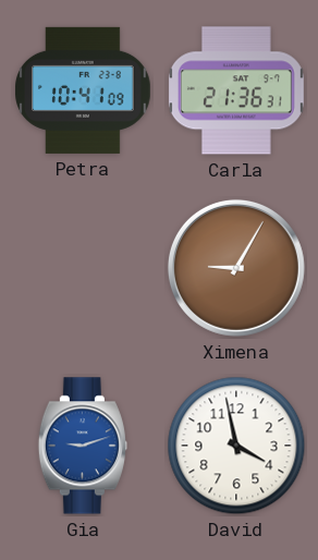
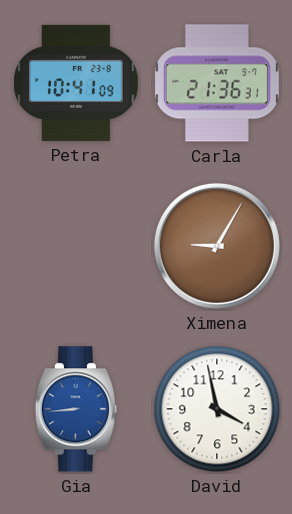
Gia: 9:12 -> 8:44
